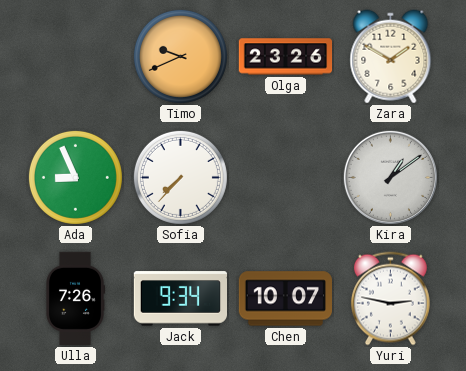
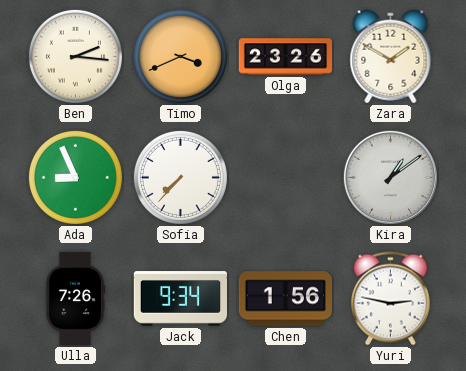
Ben: none -> 2:16
Timo: 9:41 -> 3:41
Chen: 10:07 -> 1:56
